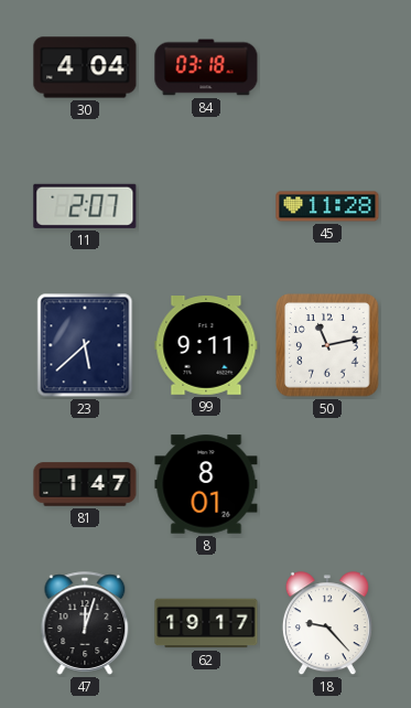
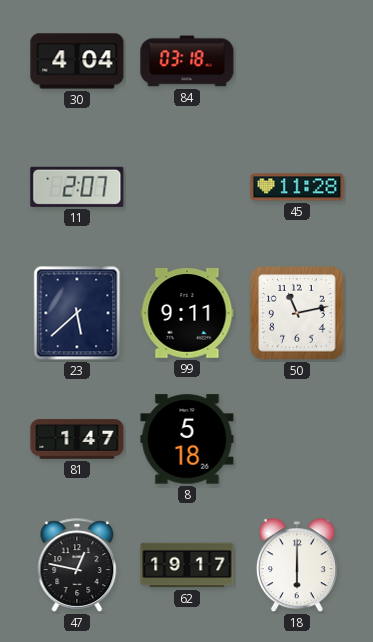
8: 8:01 -> 5:18
47: 12:03 -> 12:47
18: 9:23 -> 6:00
